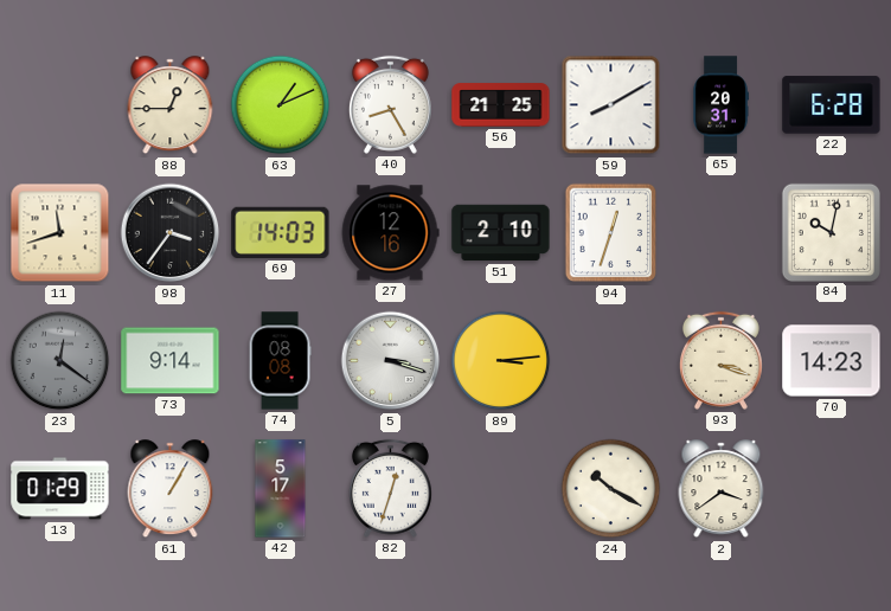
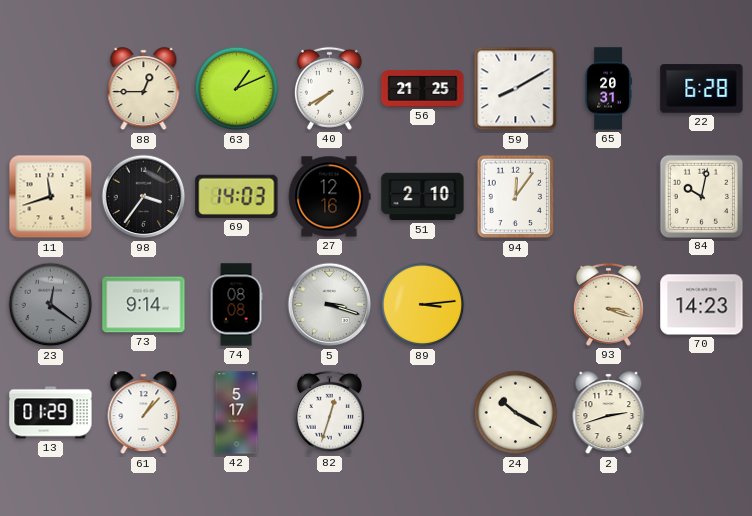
40: 8:25 -> 7:40
94: 12:33 -> 12:06
61: 1:05 -> 1:07
2: 3:39 -> 2:42
